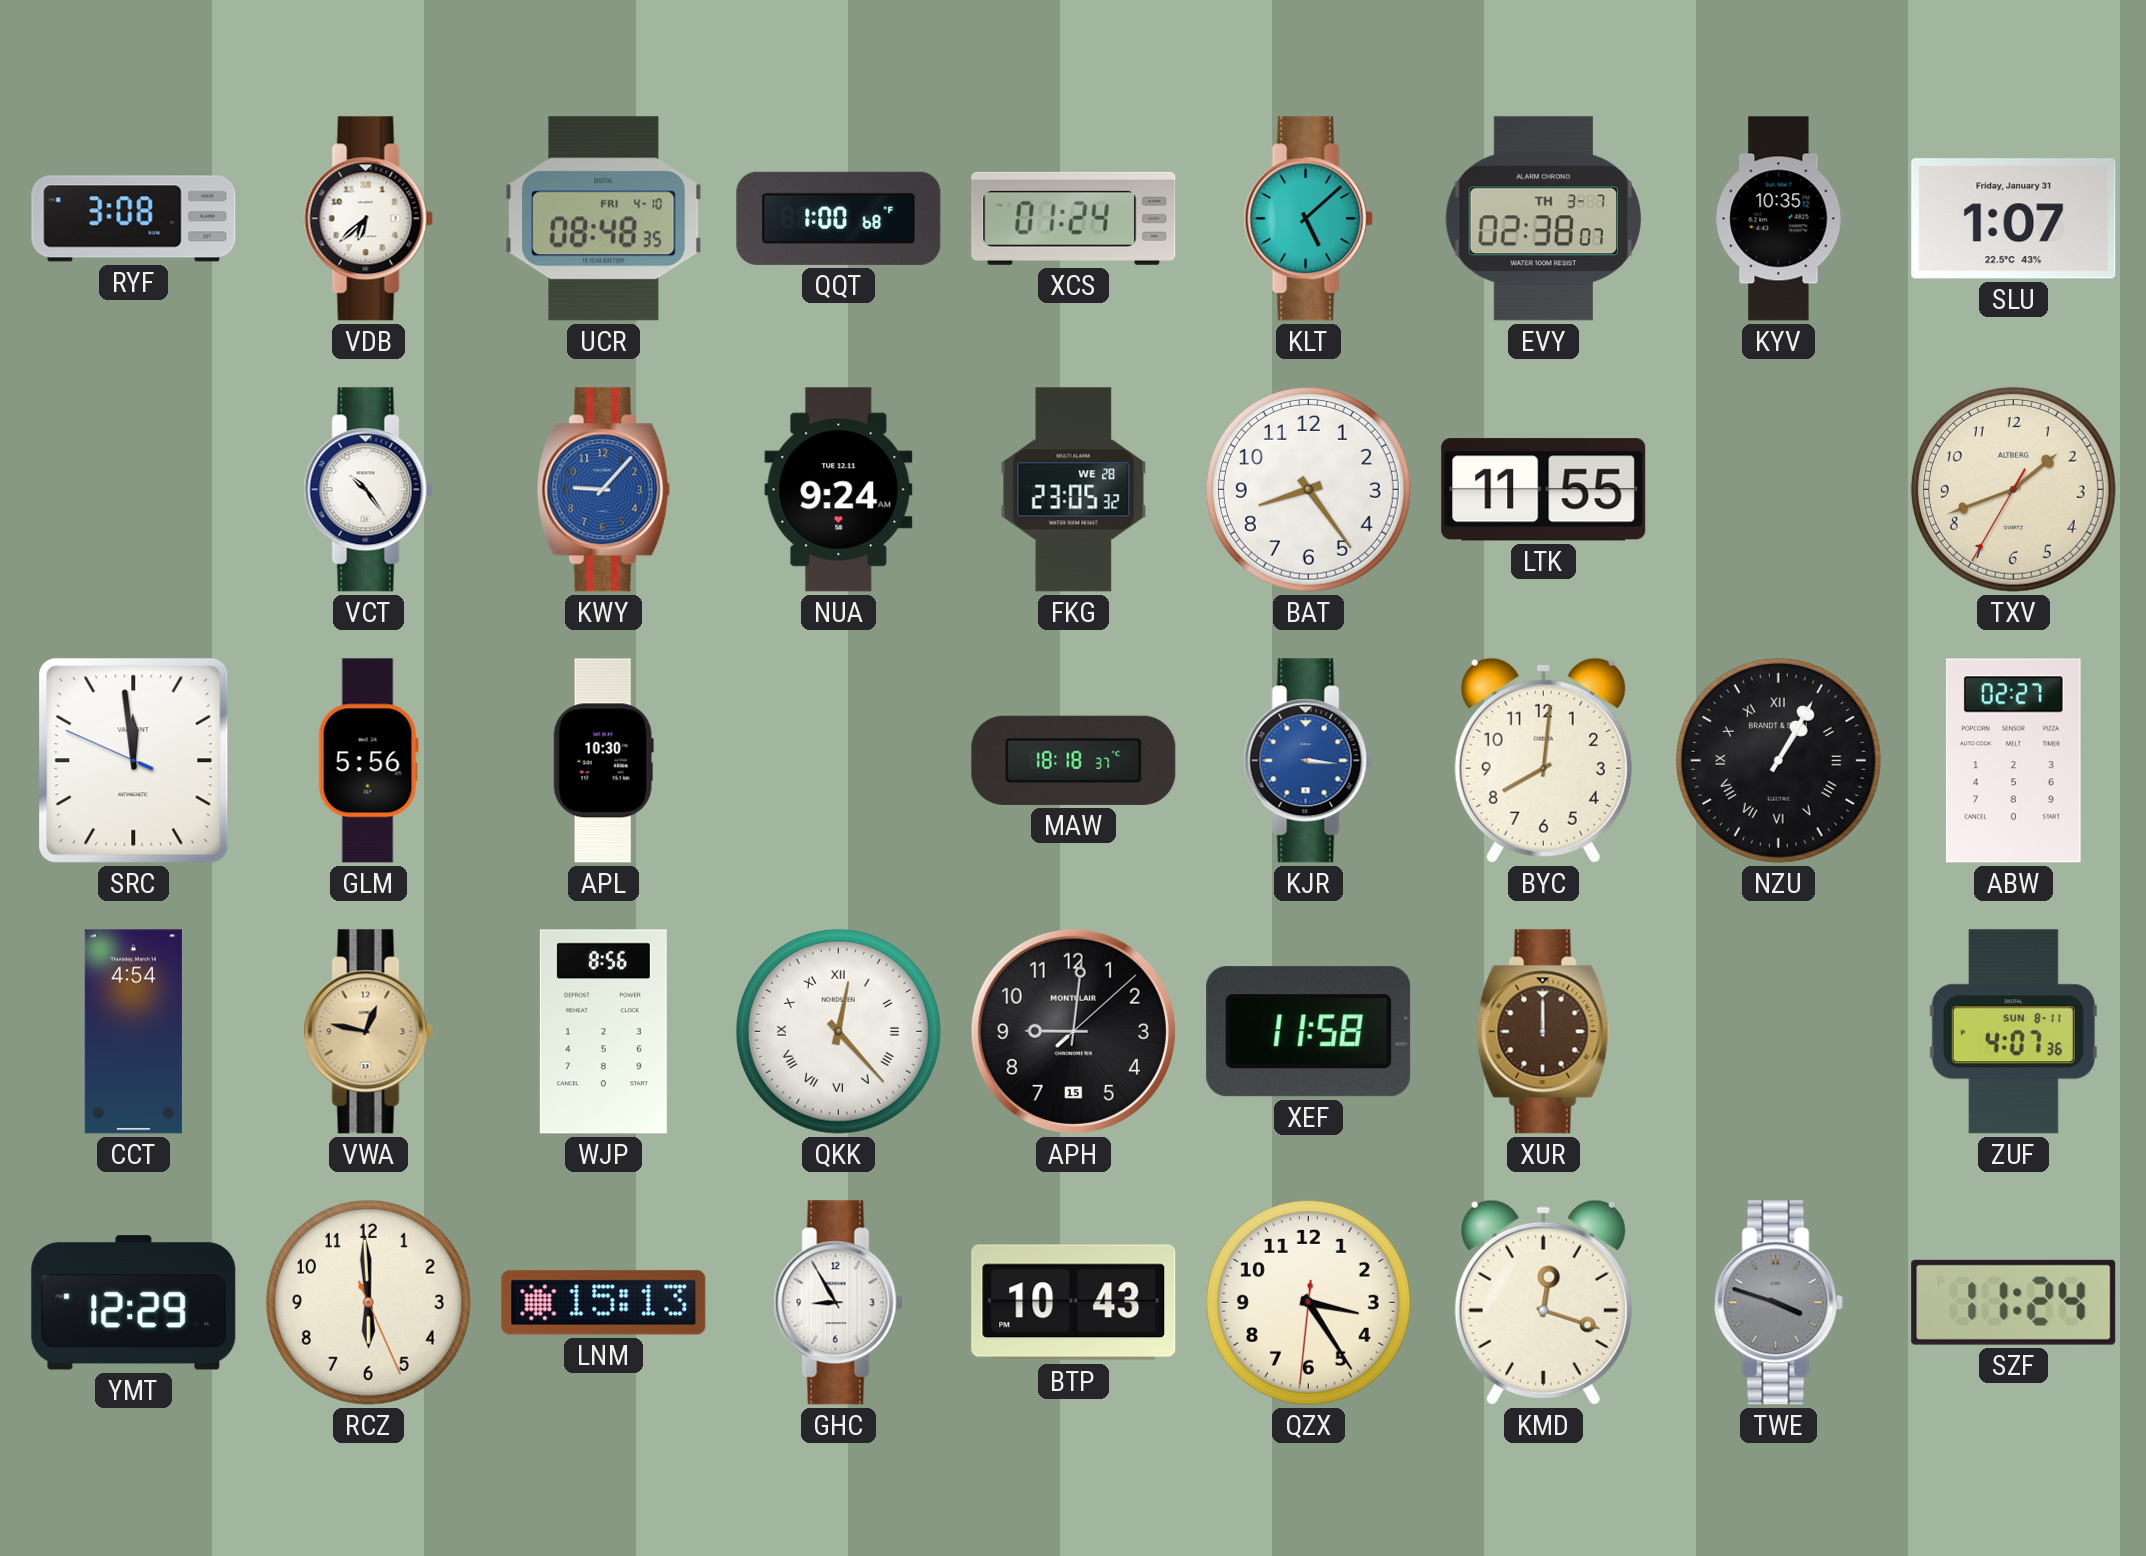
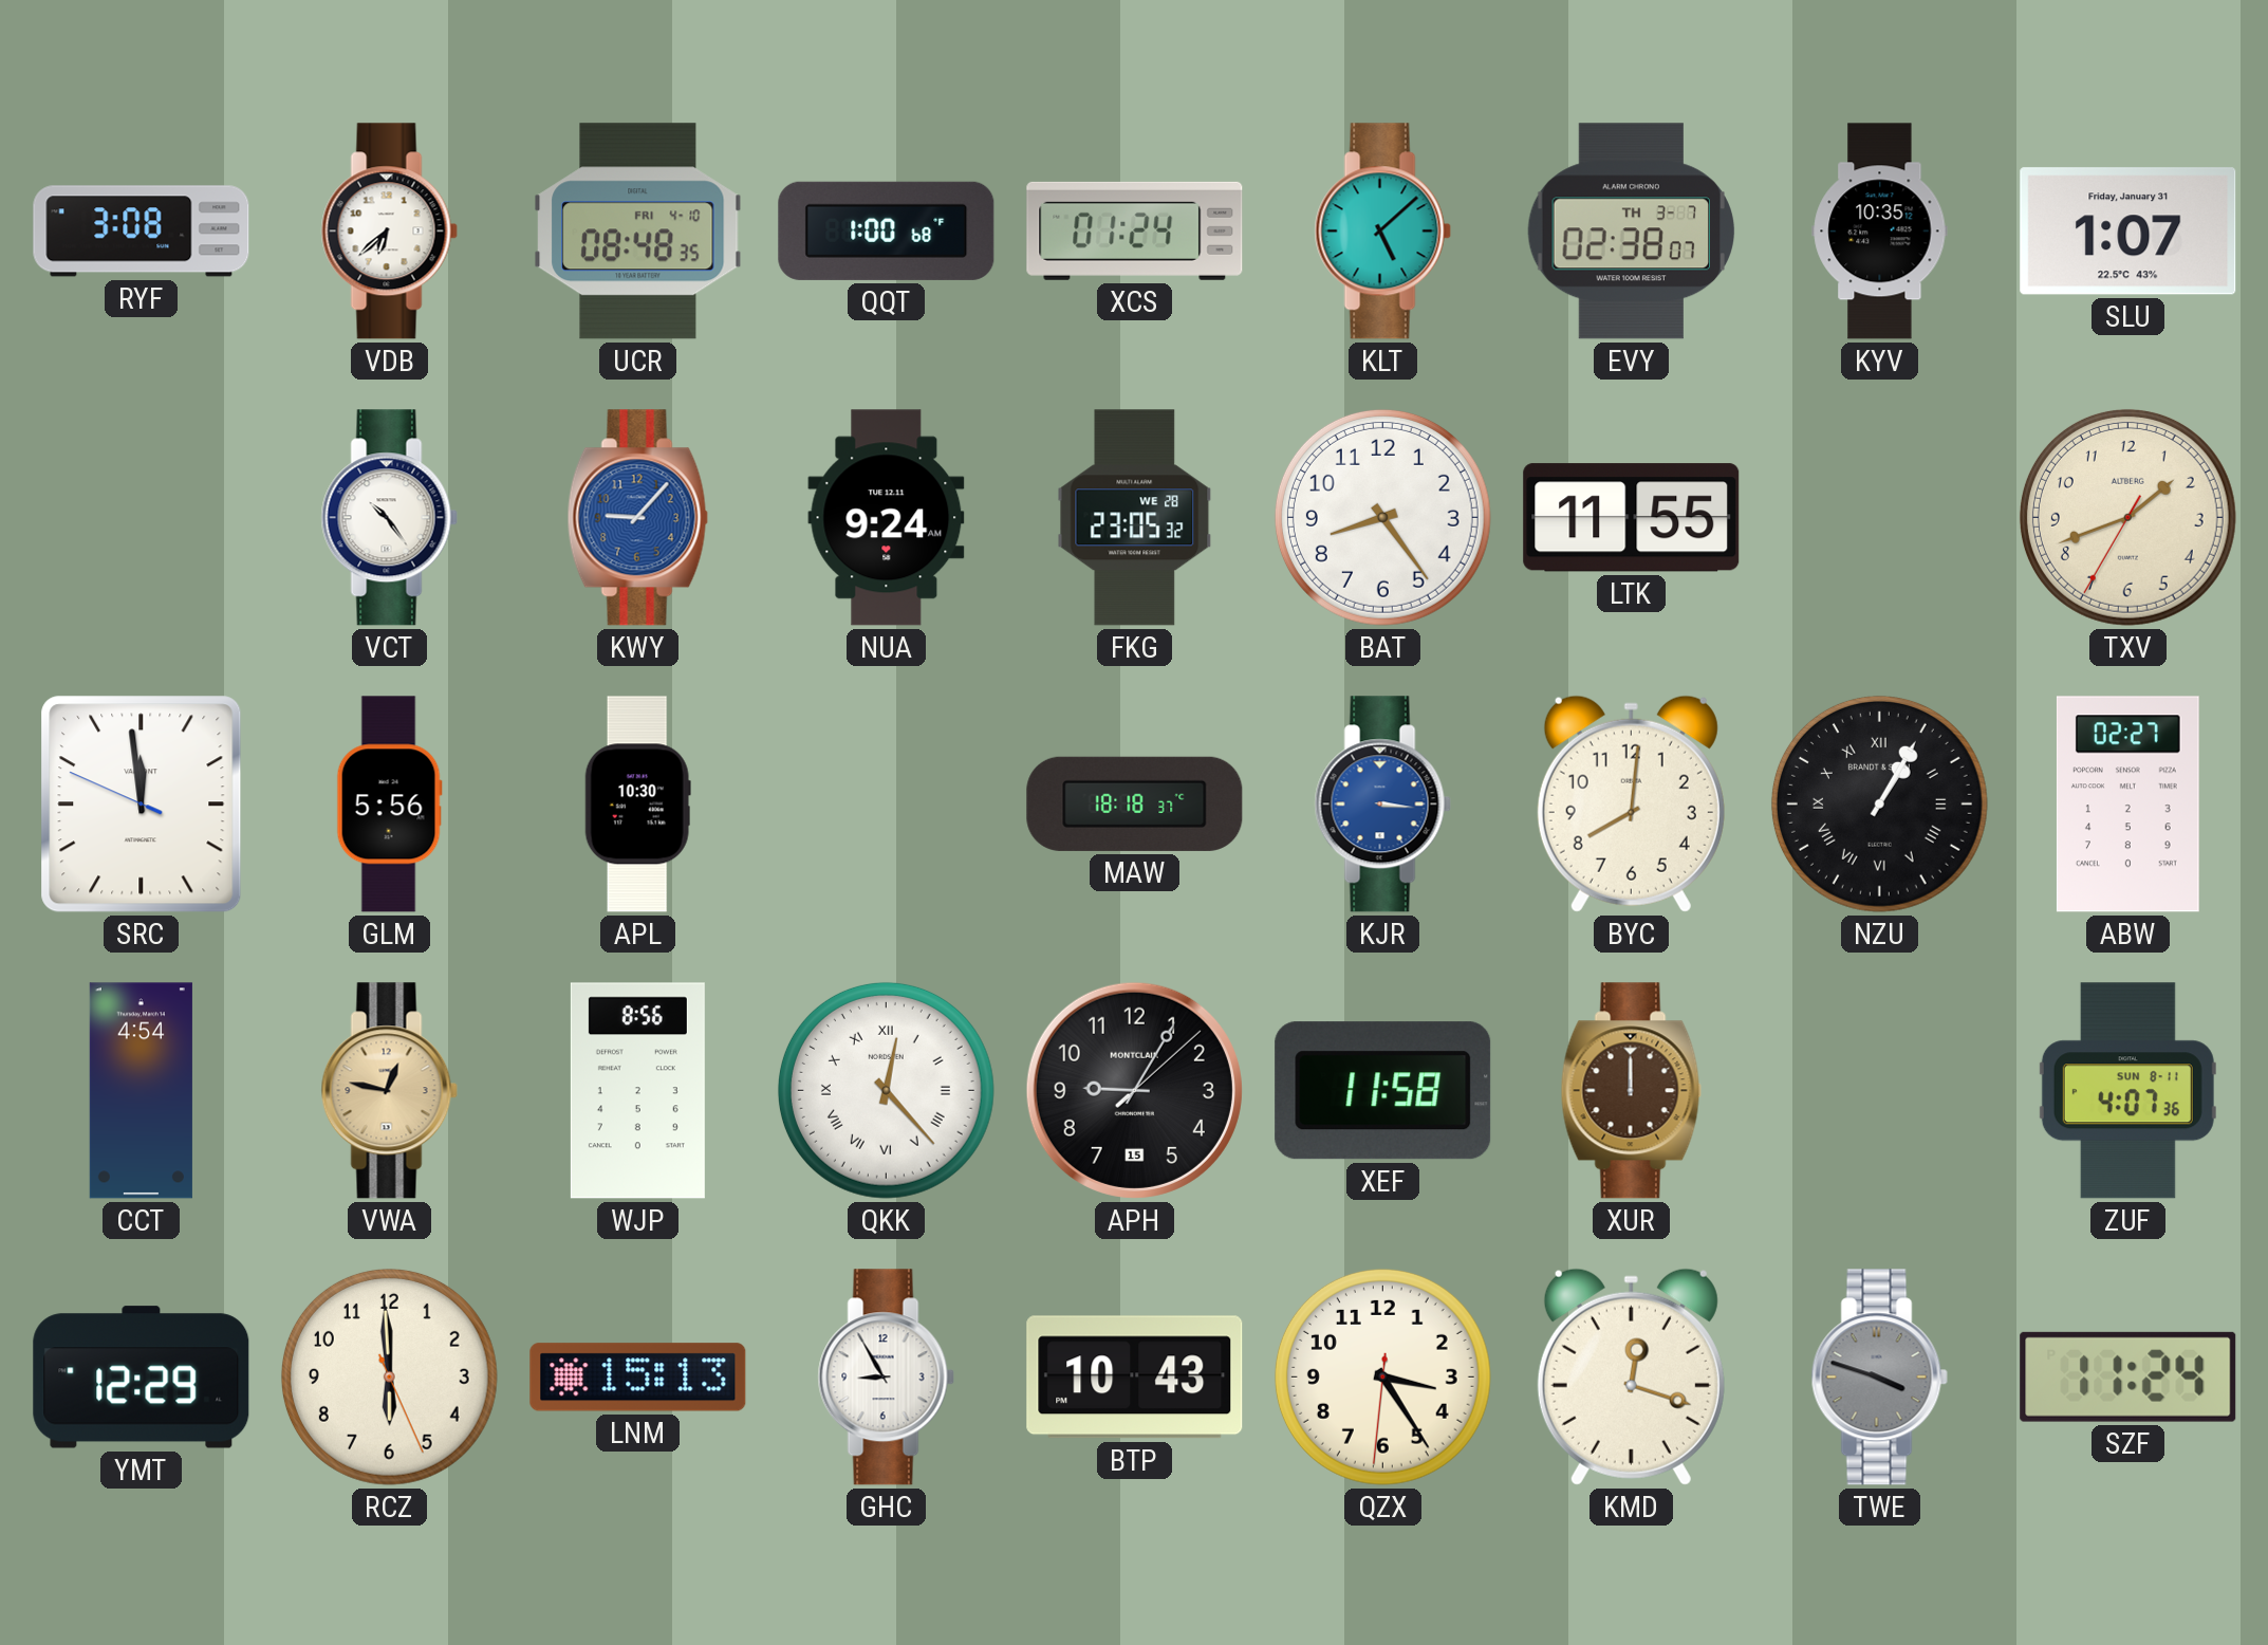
APH: 9:01 -> 9:05
